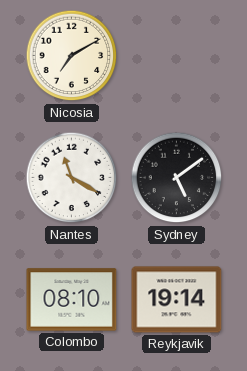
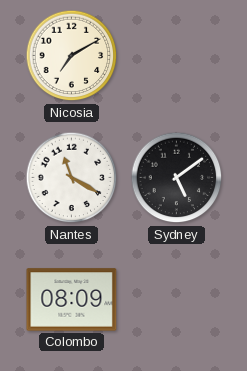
Colombo: 08:10 -> 08:09
Reykjavik: 19:14 -> none
